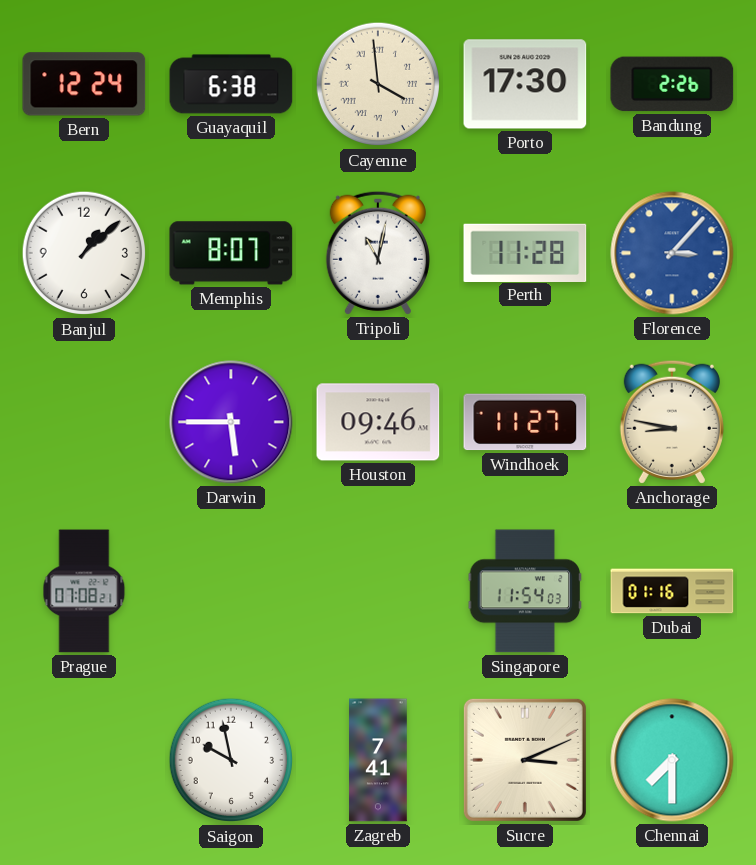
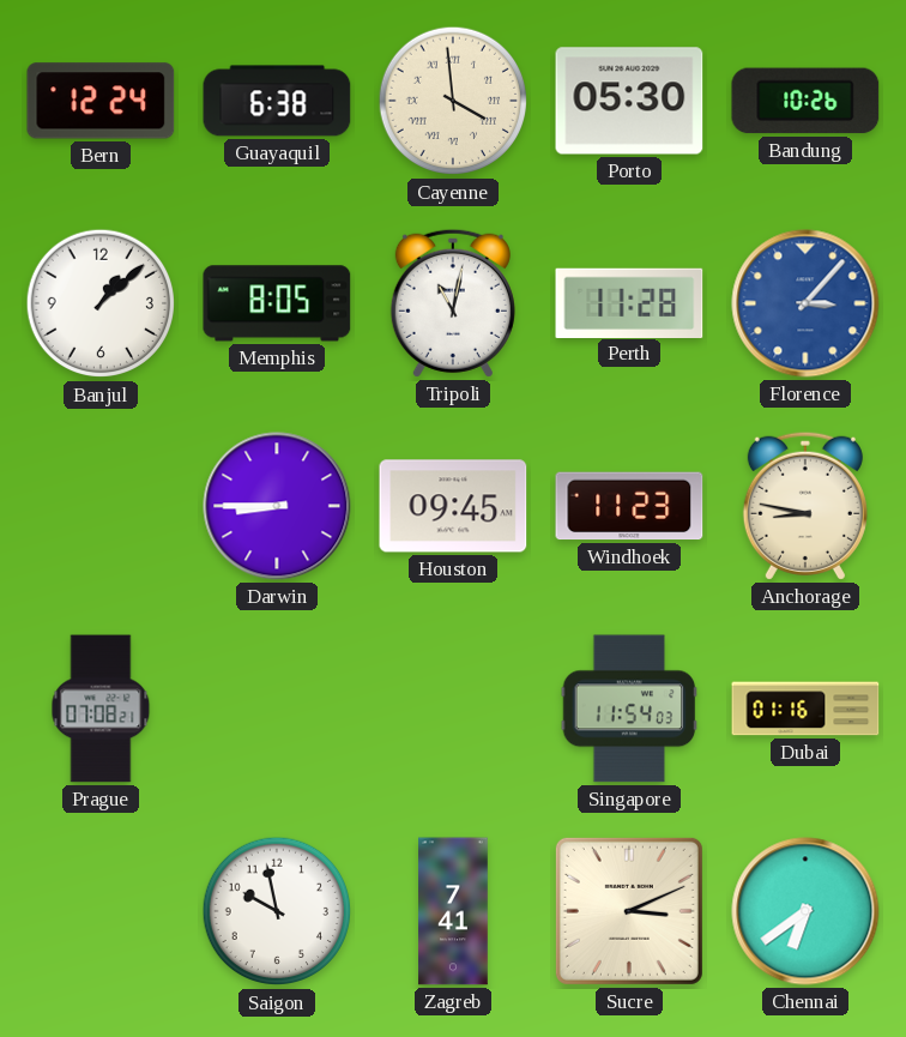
Porto: 17:30 -> 05:30
Bandung: 2:26 -> 10:26
Memphis: 8:07 -> 8:05
Darwin: 5:45 -> 8:45
Houston: 09:46 -> 09:45
Windhoek: 11:27 -> 11:23
Chennai: 7:30 -> 6:39
